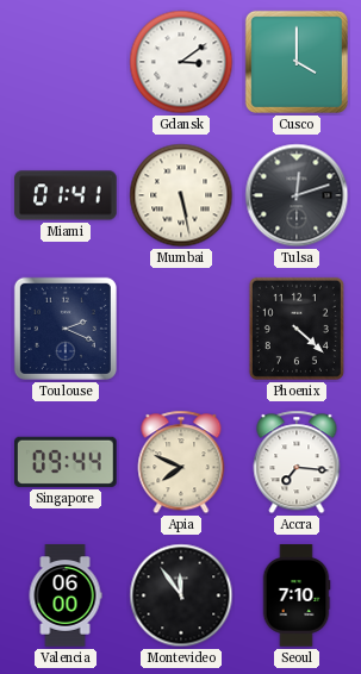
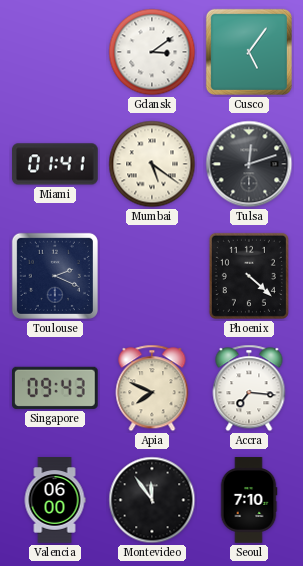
Cusco: 4:00 -> 5:06
Mumbai: 5:28 -> 5:21
Singapore: 09:44 -> 09:43
